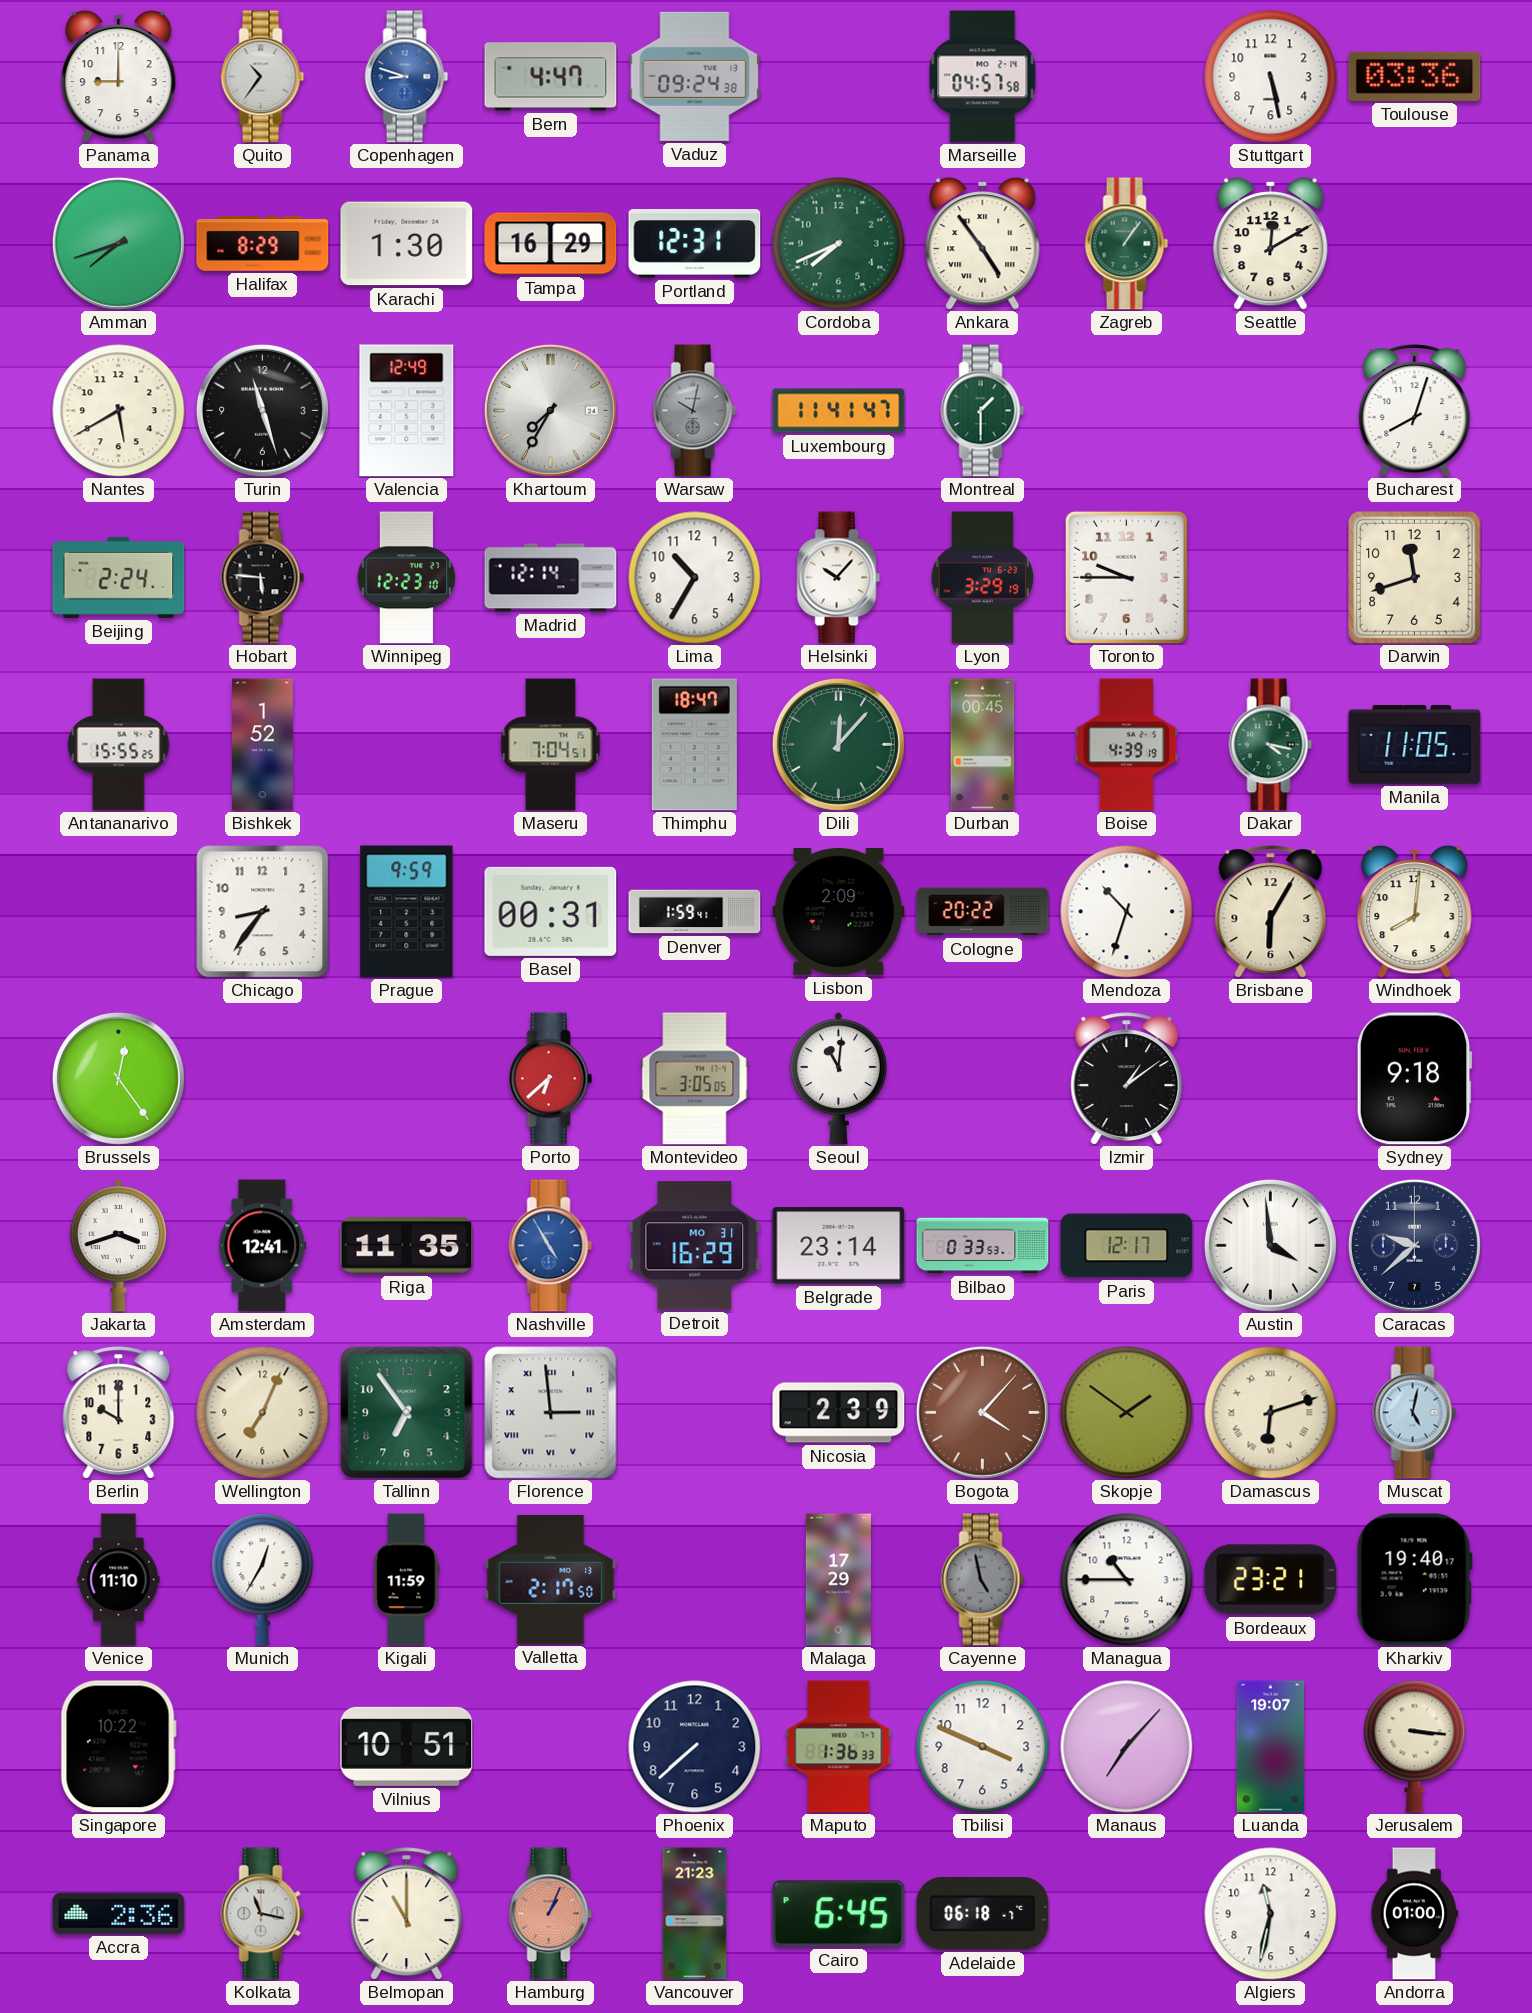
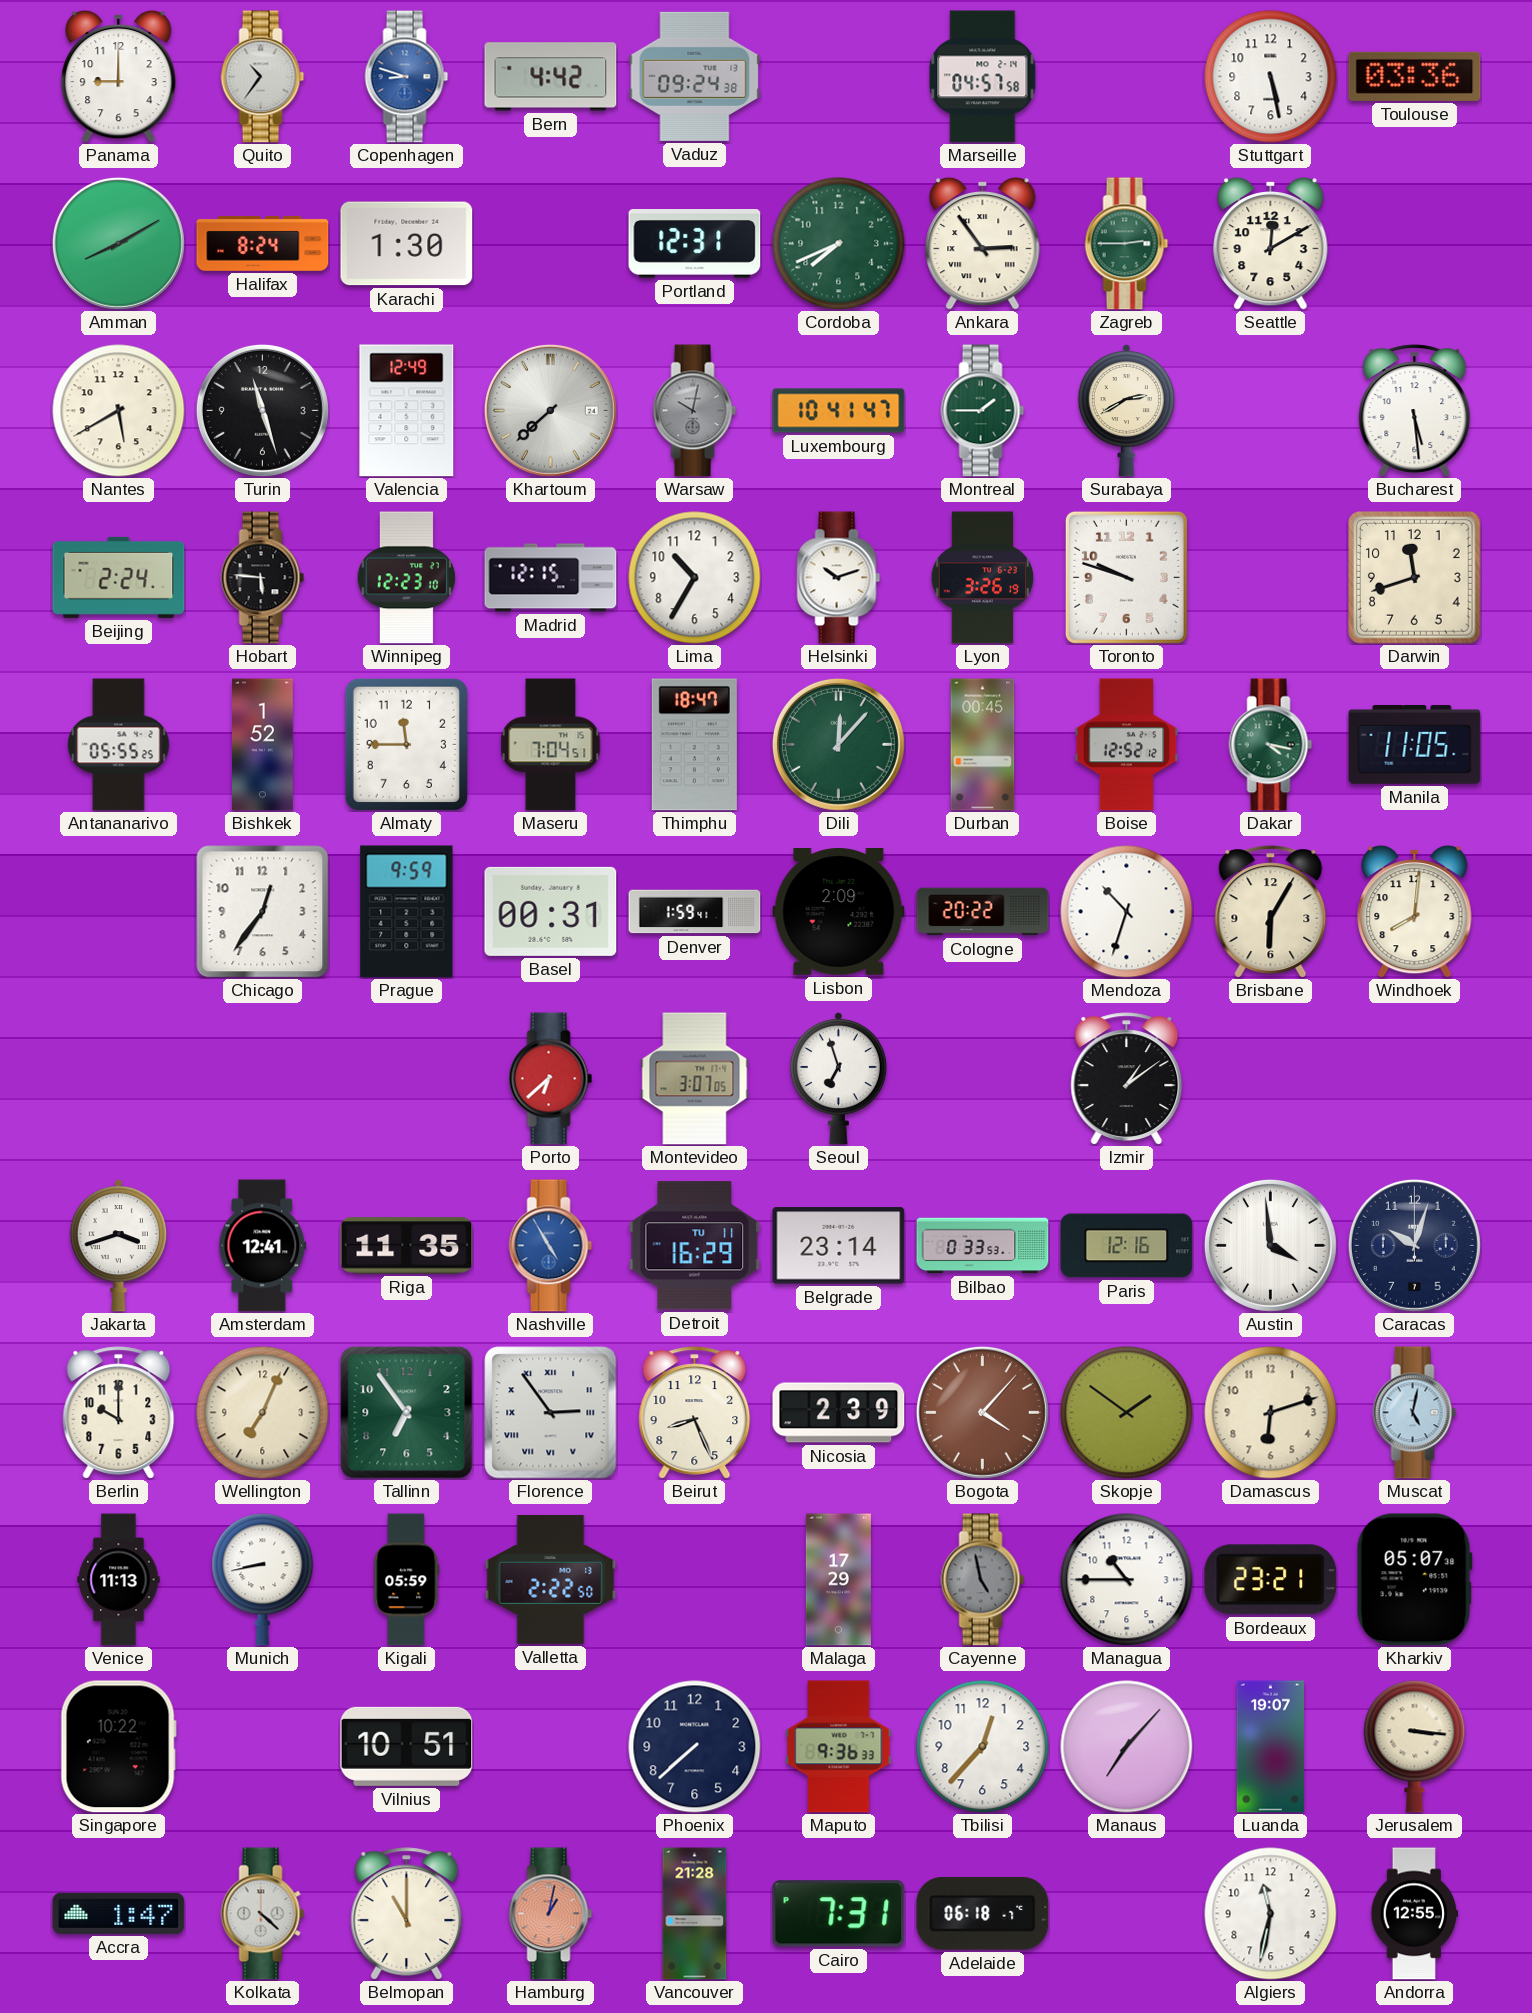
Bern: 4:47 -> 4:42
Amman: 7:42 -> 8:10
Halifax: 8:29 -> 8:24
Tampa: 16:29 -> none
Ankara: 4:54 -> 2:54
Zagreb: 1:06 -> 2:45
Khartoum: 7:35 -> 7:38
Luxembourg: 11:41 -> 10:41
Montreal: 1:30 -> 1:45
Surabaya: none -> 2:40
Bucharest: 8:03 -> 5:29
Madrid: 12:14 -> 12:15
Helsinki: 10:07 -> 10:12
Lyon: 3:29 -> 3:26
Toronto: 9:45 -> 9:48
Antananarivo: 15:55 -> 05:55
Almaty: none -> 11:45
Boise: 4:39 -> 12:52
Chicago: 8:36 -> 12:36
Brussels: 12:24 -> none
Montevideo: 3:05 -> 3:07
Seoul: 11:01 -> 6:57
Sydney: 9:18 -> none
Detroit date: MO 31 -> TU 11
Paris: 12:17 -> 12:16
Caracas: 9:38 -> 10:03
Florence: 2:59 -> 2:54
Beirut: none -> 8:26
Damascus numerals: Roman -> Arabic
Venice: 11:10 -> 11:13
Munich: 12:35 -> 8:43
Kigali: 11:59 -> 05:59
Valletta: 2:17 -> 2:22
Kharkiv: 19:40 -> 05:07
Maputo: 1:36 -> 9:36
Tbilisi: 3:49 -> 12:37
Accra: 2:36 -> 1:47
Kolkata: 11:17 -> 4:22
Hamburg: 1:04 -> 1:02
Vancouver: 21:23 -> 21:28
Cairo: 6:45 -> 7:31
Andorra: 01:00 -> 12:55
